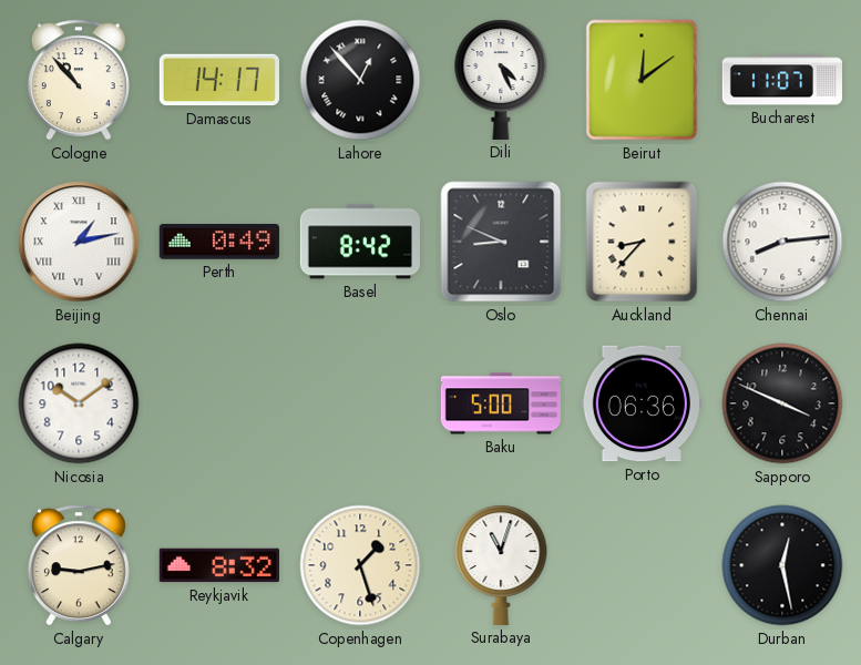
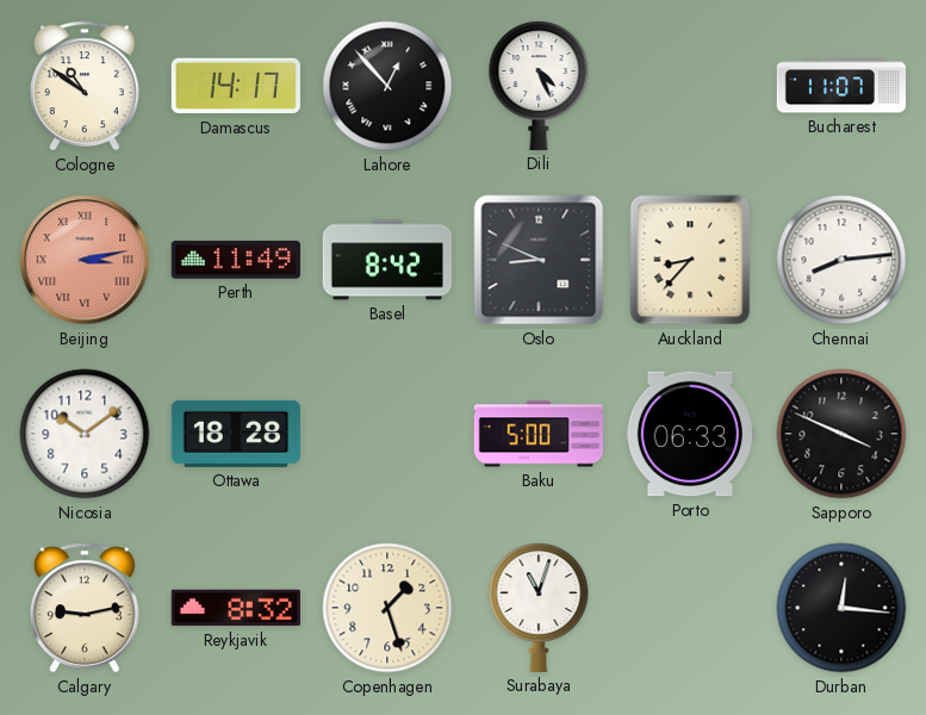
Cologne: 10:53 -> 10:51
Beirut: 12:09 -> none
Beijing: 1:13 -> 3:13
Beijing dial: white -> salmon
Perth: 0:49 -> 11:49
Ottawa: none -> 18:28
Porto: 06:36 -> 06:33
Durban: 12:28 -> 12:16
